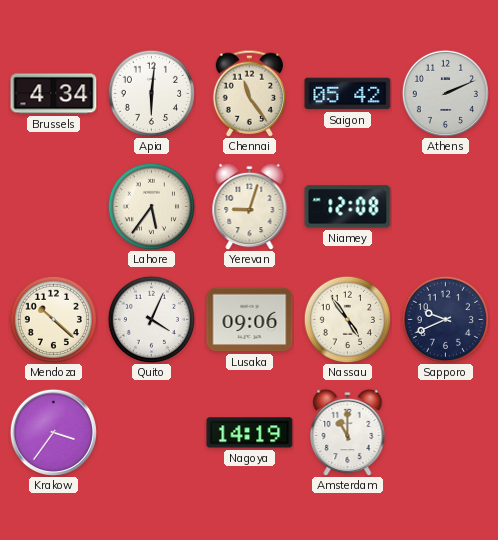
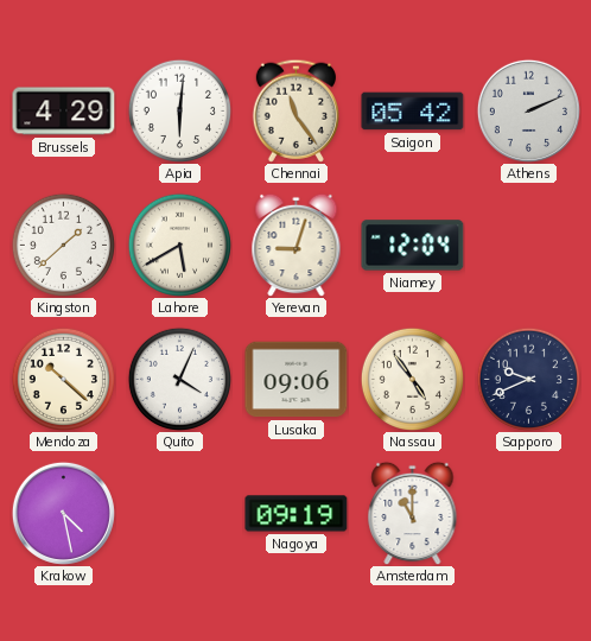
Brussels: 4:34 -> 4:29
Kingston: none -> 1:38
Lahore: 5:36 -> 5:40
Niamey: 12:08 -> 12:04
Krakow: 3:36 -> 4:28
Nagoya: 14:19 -> 09:19
